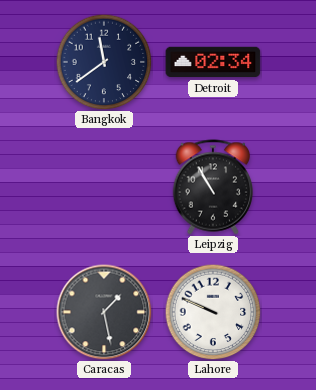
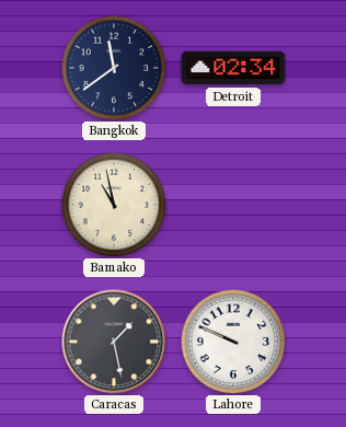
Bamako: none -> 10:58
Leipzig: 10:55 -> none
